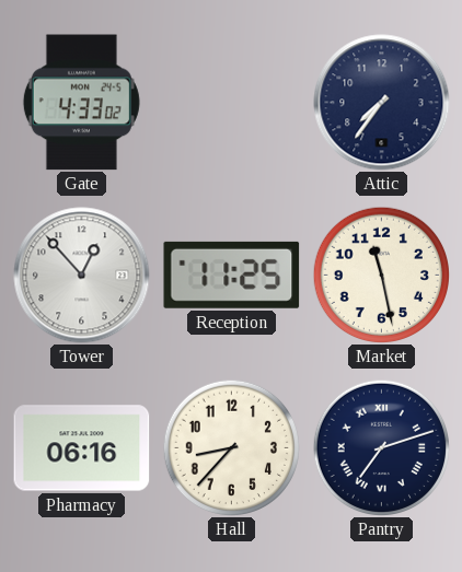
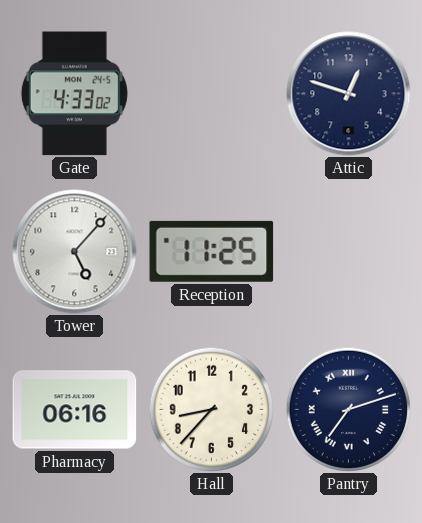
Attic: 7:36 -> 12:48
Tower: 12:53 -> 5:07
Market: 11:28 -> none
